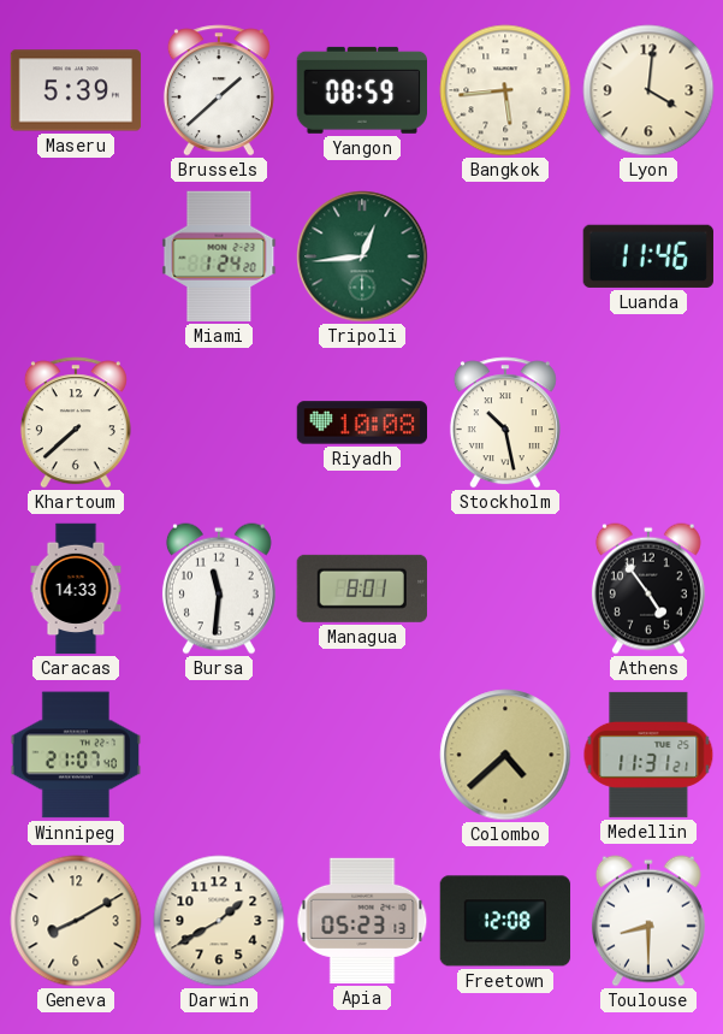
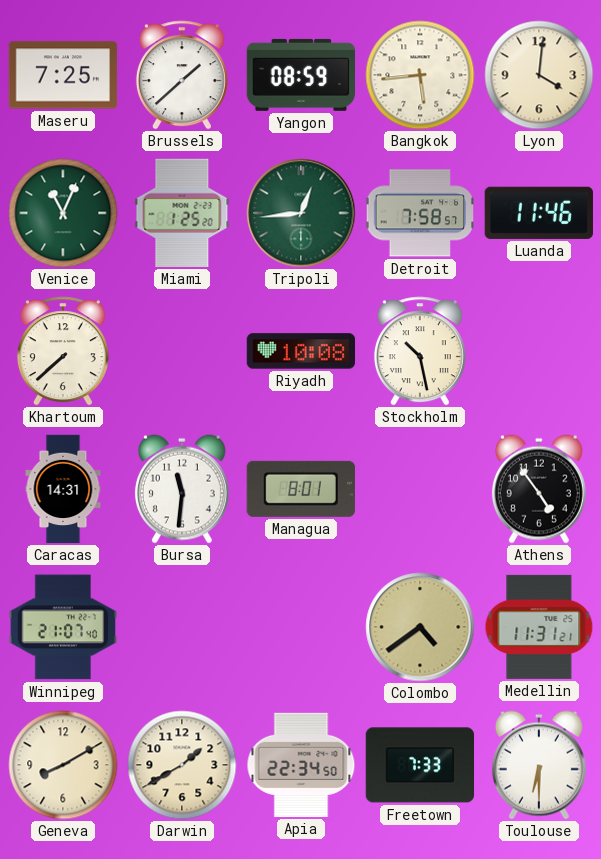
Maseru: 5:39 -> 7:25
Venice: none -> 11:04
Miami: 1:24 -> 1:25
Detroit: none -> 7:58
Caracas: 14:33 -> 14:31
Colombo: 4:38 -> 4:39
Apia: 05:23 -> 22:34
Freetown: 12:08 -> 7:33
Toulouse: 8:30 -> 6:30
